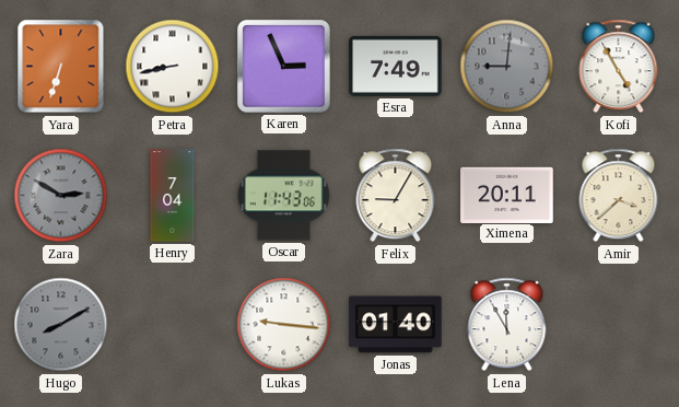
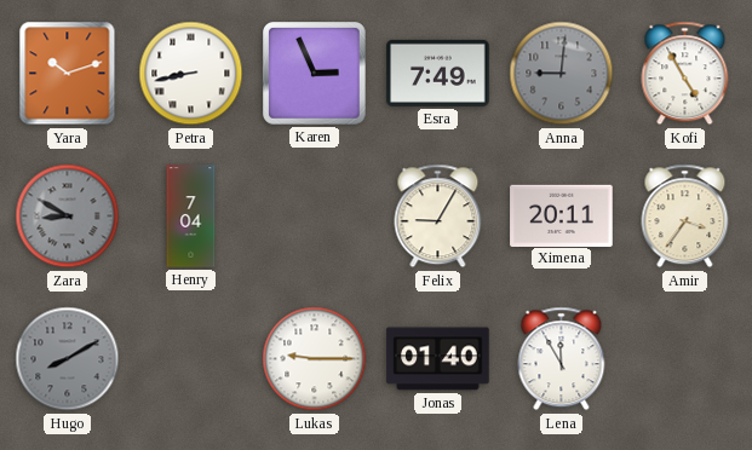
Yara: 6:33 -> 10:12
Zara: 2:50 -> 8:50
Oscar: 11:43 -> none
Amir: 3:38 -> 3:36
Lukas: 9:16 -> 9:15
